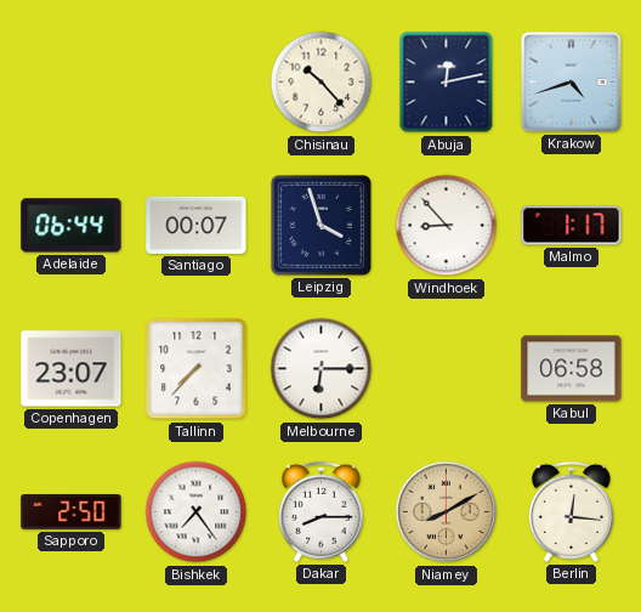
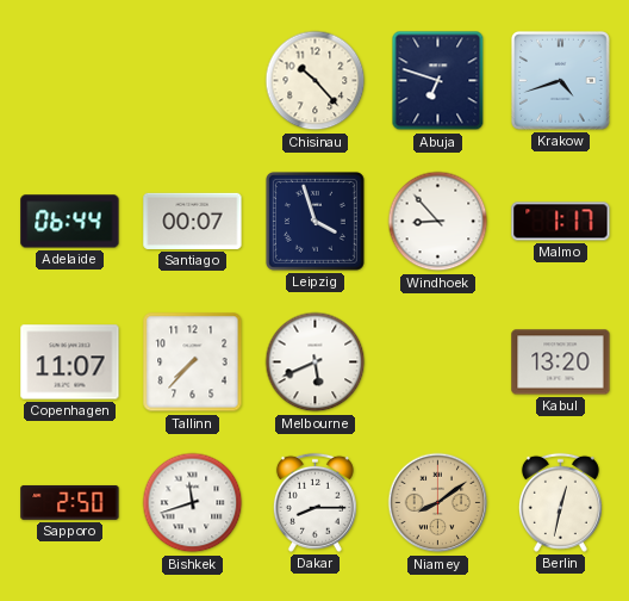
Abuja: 12:13 -> 6:48
Copenhagen: 23:07 -> 11:07
Melbourne: 6:15 -> 5:41
Kabul: 06:58 -> 13:20
Bishkek: 7:24 -> 11:42
Niamey: 8:10 -> 8:09
Berlin: 12:16 -> 12:32
